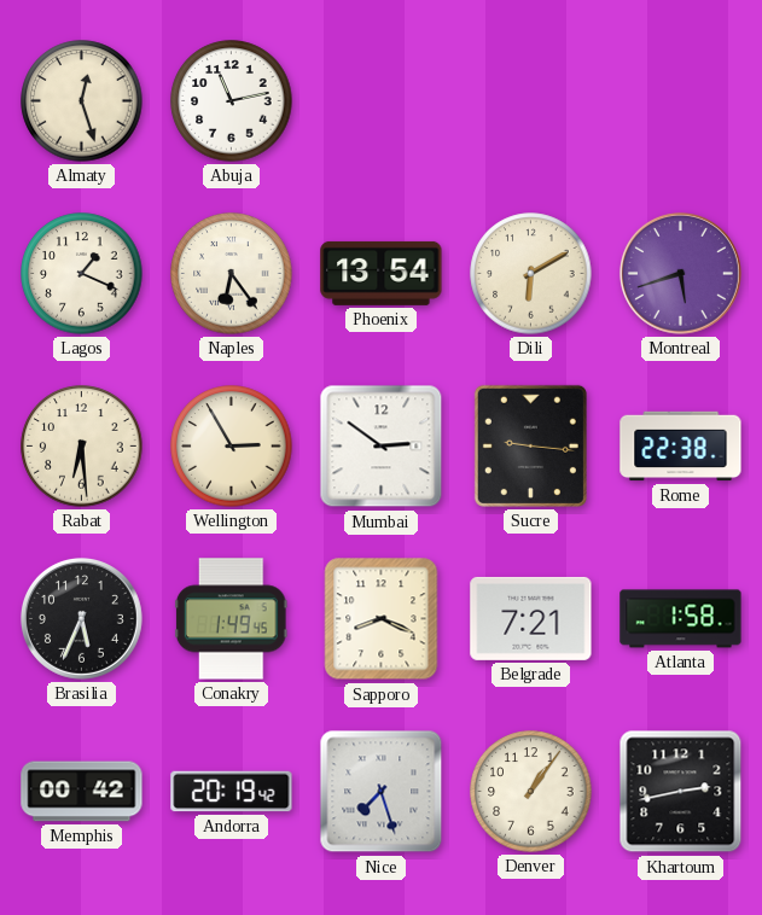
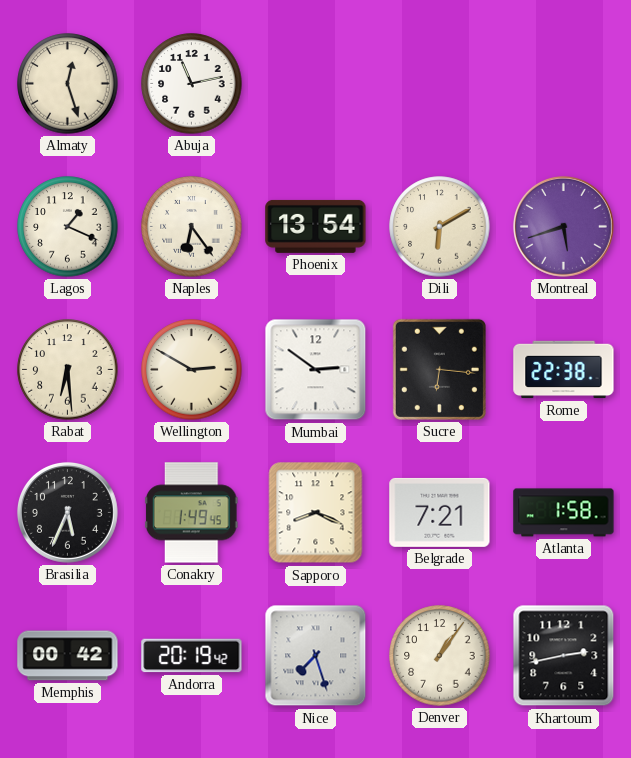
Wellington: 2:55 -> 2:50
Sucre: 9:16 -> 6:16
